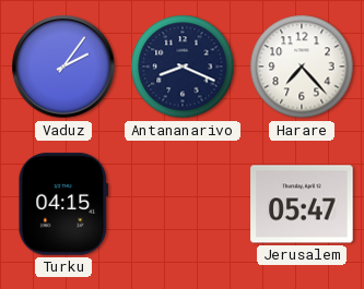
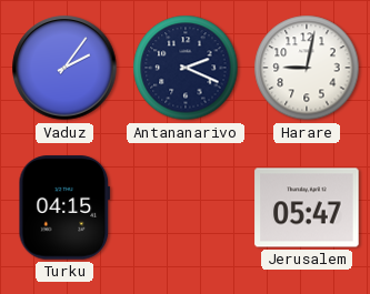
Antananarivo: 8:19 -> 2:19
Harare: 7:23 -> 9:02
